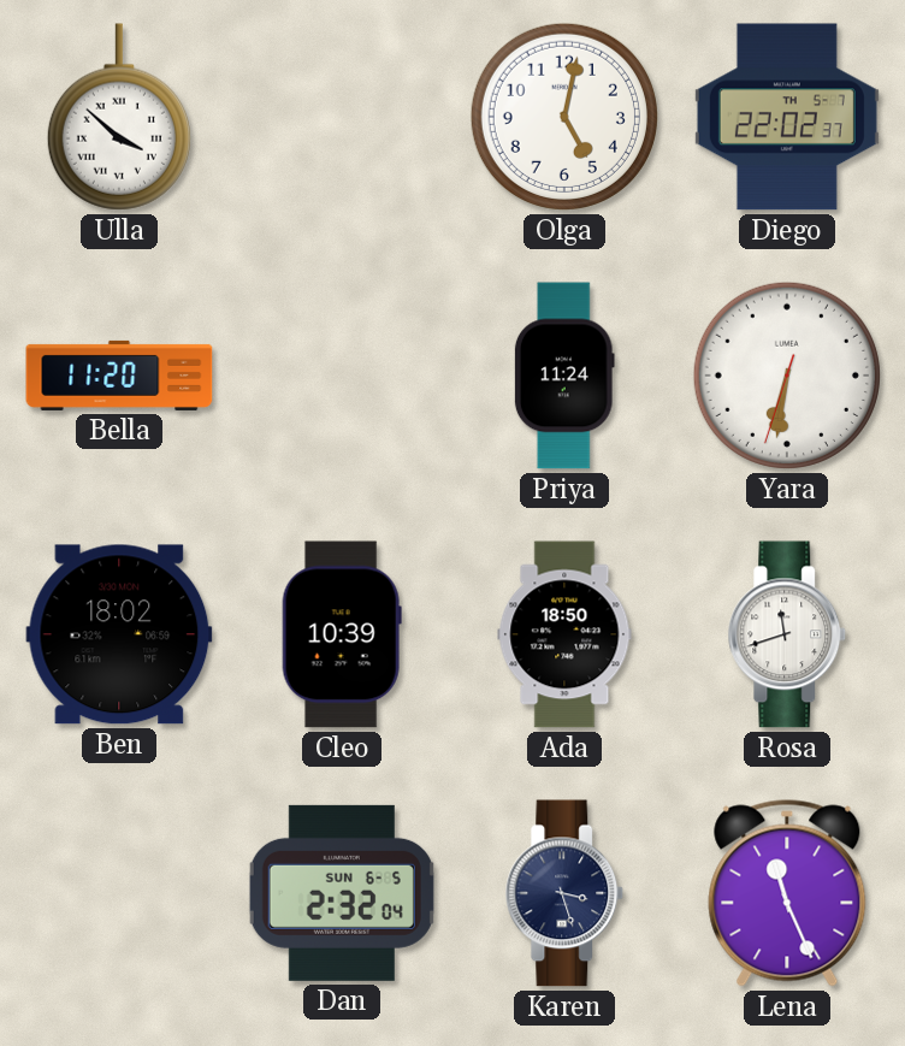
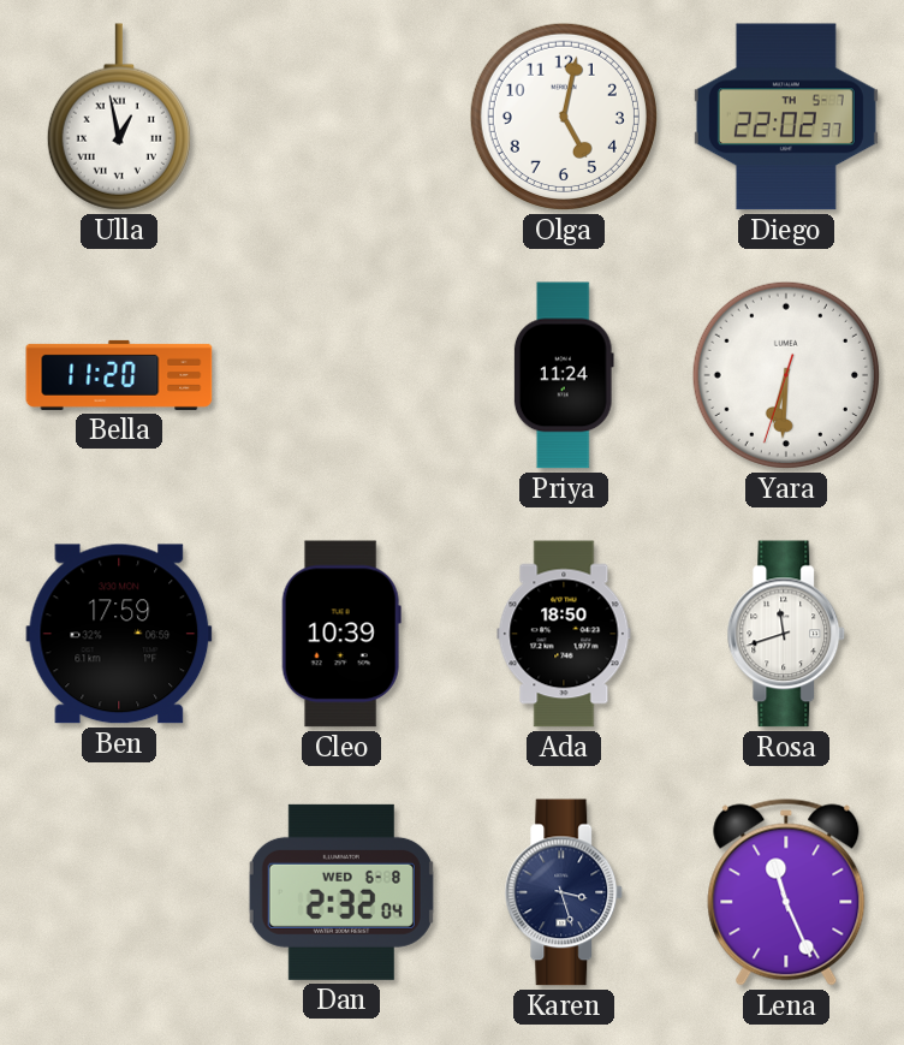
Ulla: 3:52 -> 12:58
Yara: 6:31 -> 6:30
Ben: 18:02 -> 17:59
Dan date: SUN 6-5 -> WED 6-8
